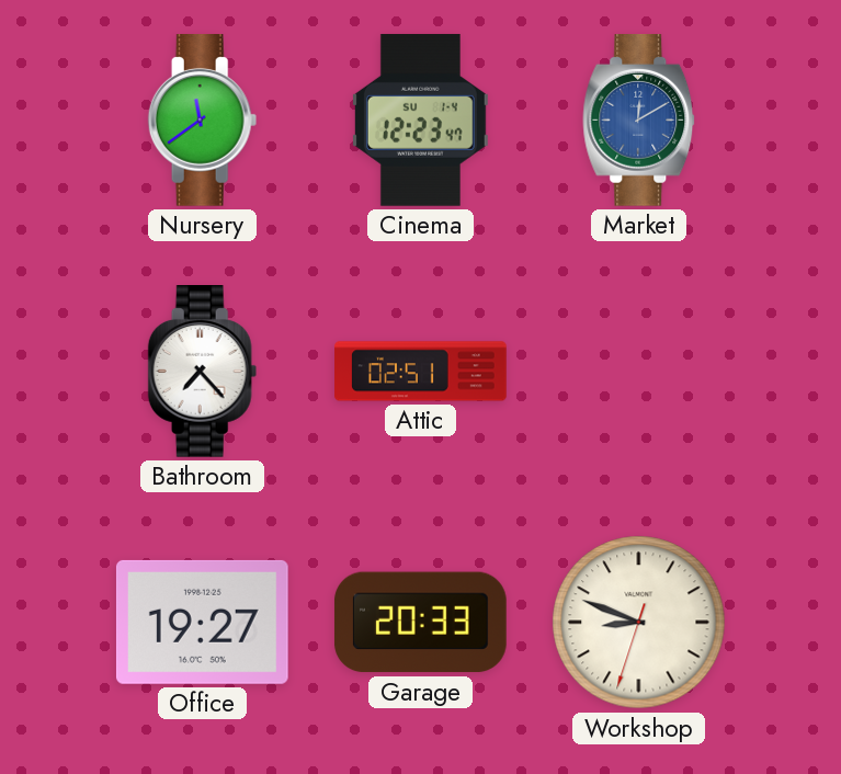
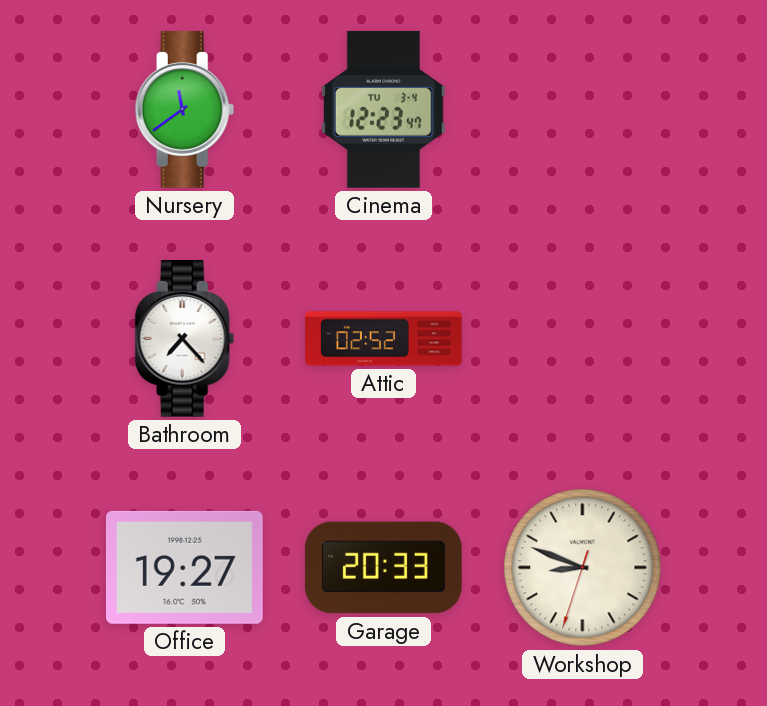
Cinema date: SU 1-4 -> TU 3-4
Market: 12:10 -> none
Attic: 02:51 -> 02:52
